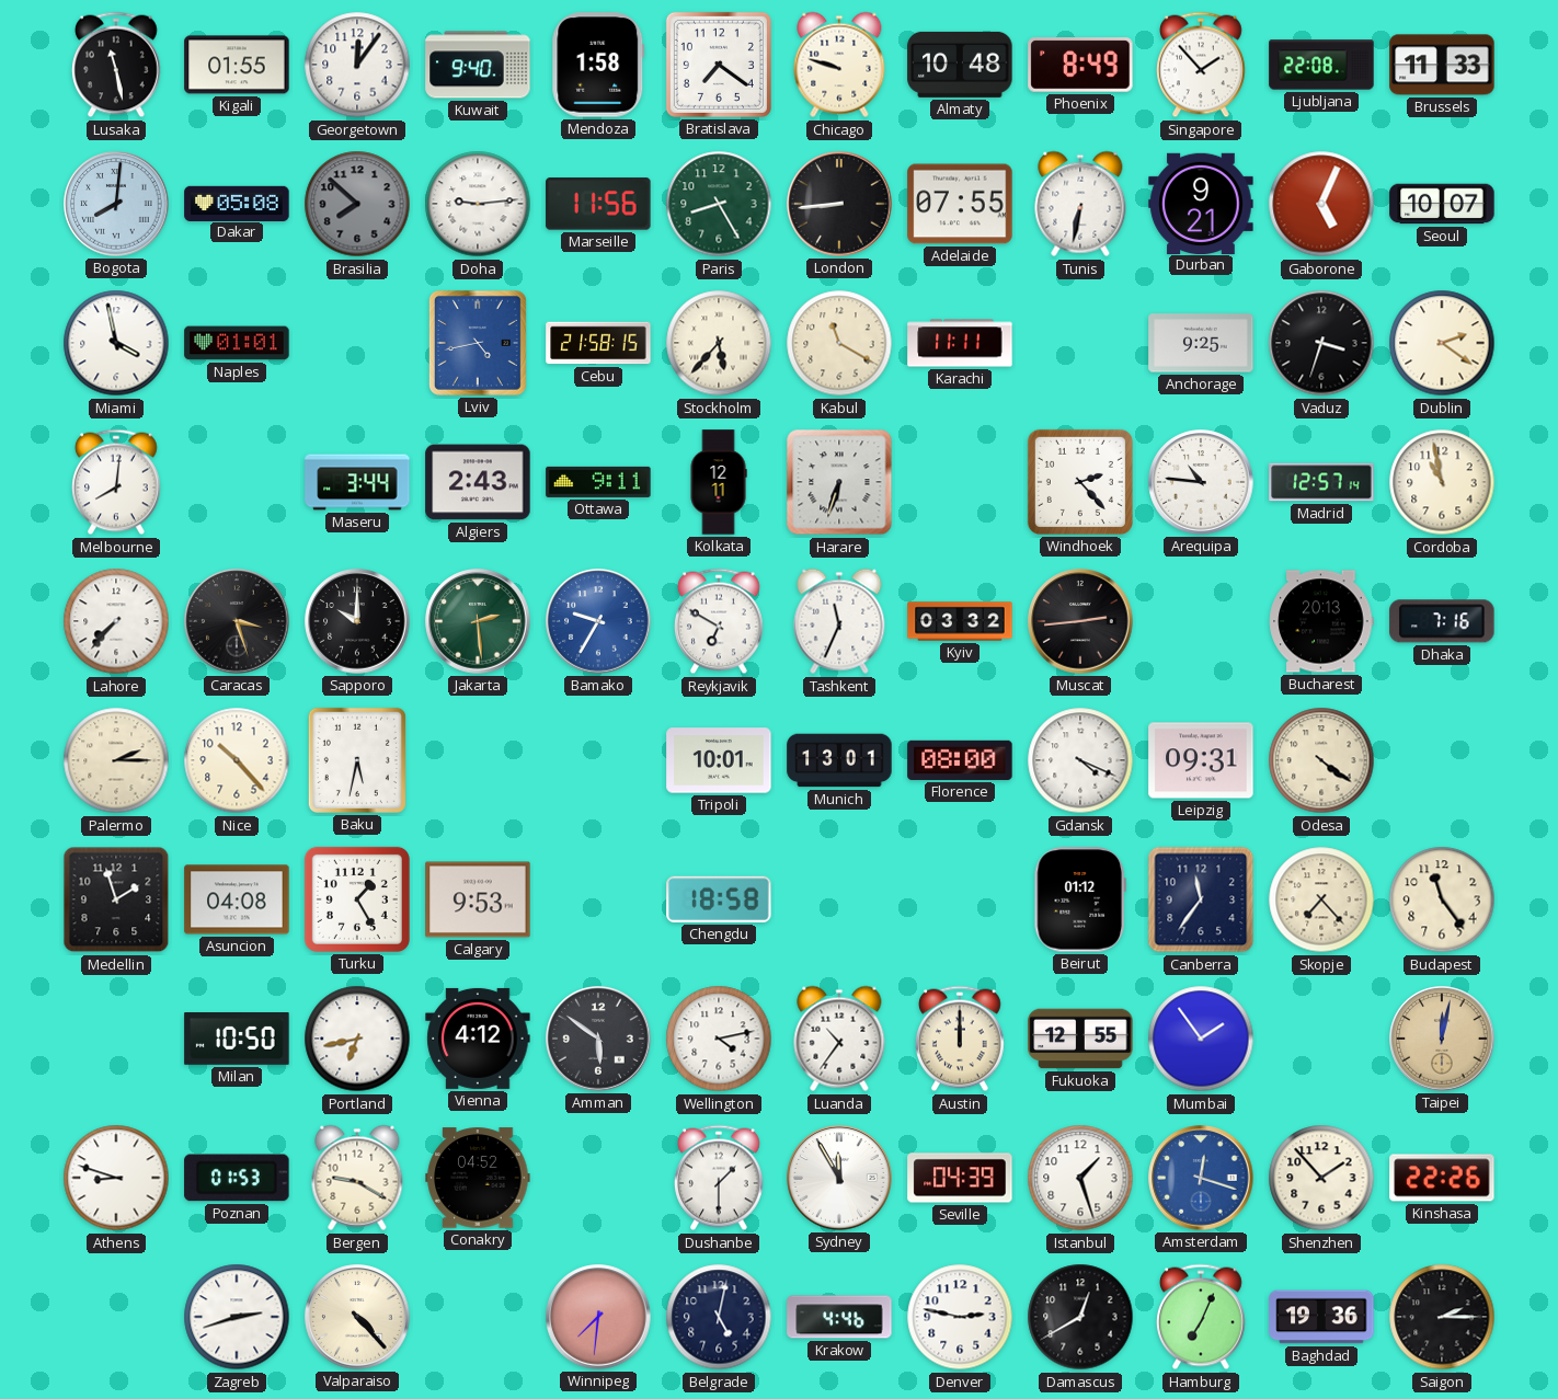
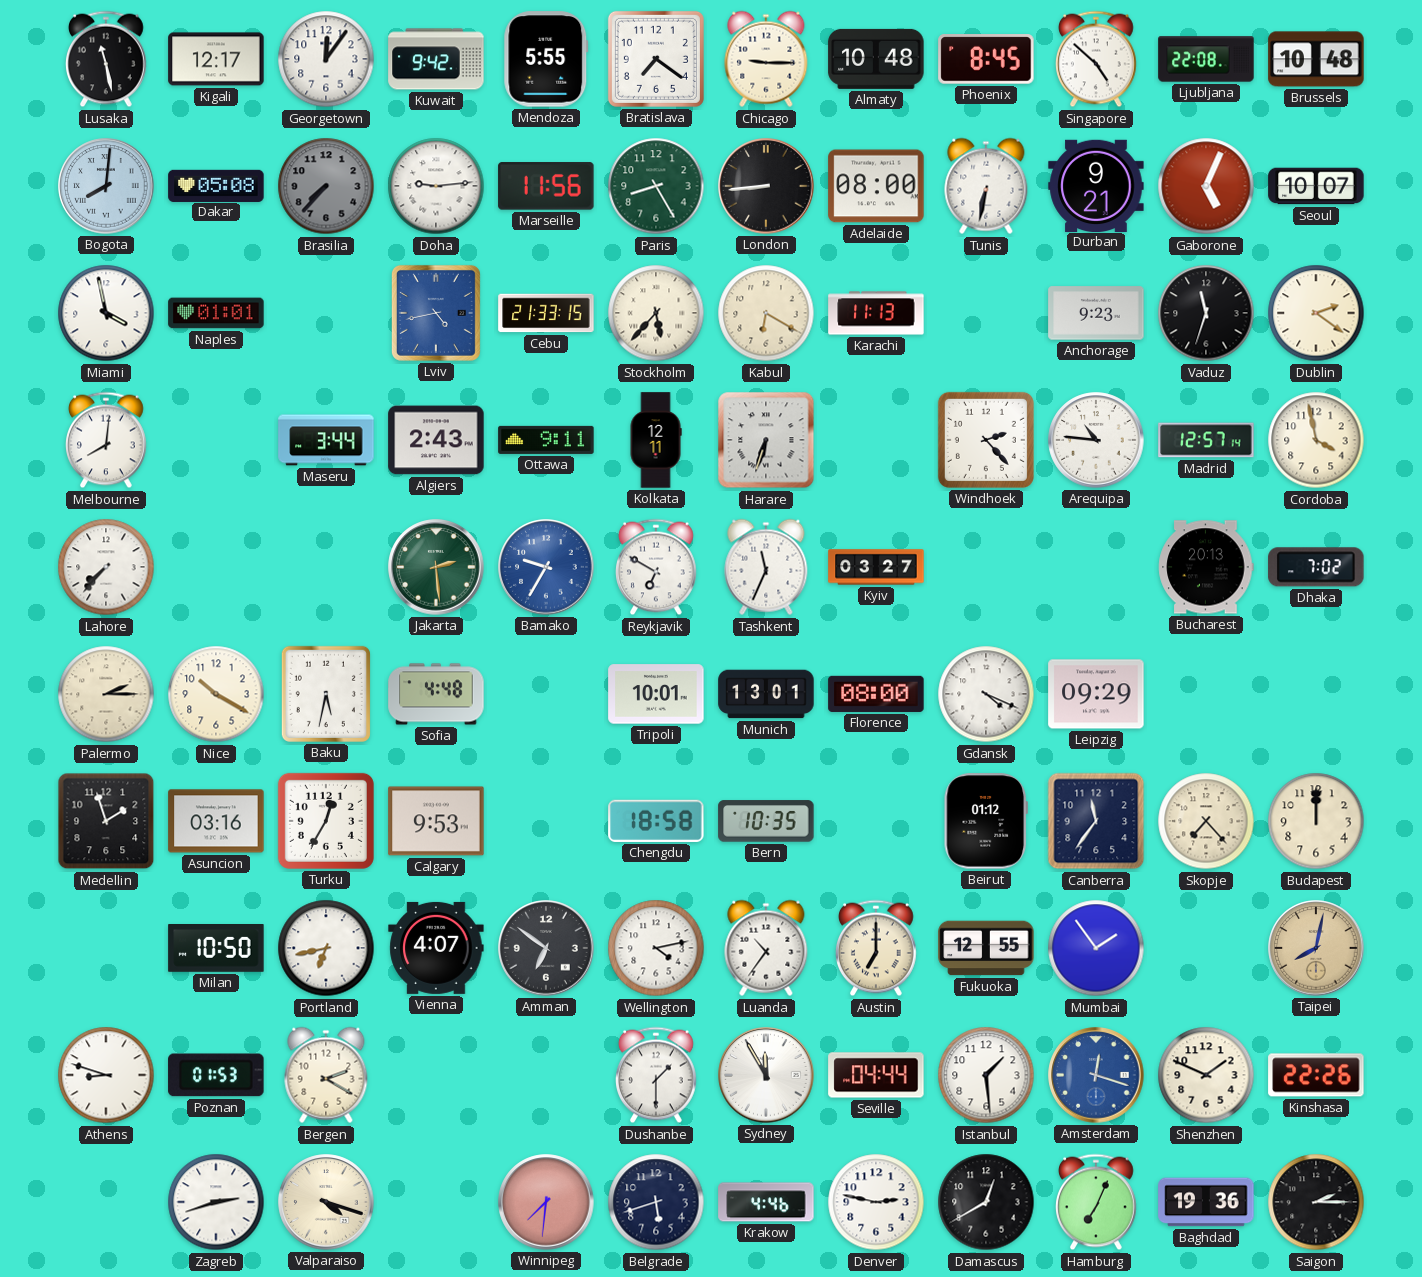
Kigali: 01:55 -> 12:17
Kuwait: 9:40 -> 9:42
Mendoza: 1:58 -> 5:55
Chicago: 9:48 -> 9:15
Phoenix: 8:49 -> 8:45
Singapore: 1:53 -> 4:52
Brussels: 11:33 -> 10:48
Brasilia: 7:52 -> 7:37
Adelaide: 07:55 -> 08:00
Cebu: 21:58 -> 21:33
Kabul: 11:20 -> 6:20
Karachi: 11:11 -> 11:13
Anchorage: 9:25 -> 9:23
Vaduz: 3:33 -> 11:33
Cordoba: 10:58 -> 3:58
Caracas: 3:27 -> none
Sapporo: 10:00 -> none
Kyiv: 03:32 -> 03:27
Muscat: 2:44 -> none
Dhaka: 7:16 -> 7:02
Nice: 10:23 -> 10:20
Sofia: none -> 4:48
Leipzig: 09:31 -> 09:29
Odesa: 4:21 -> none
Asuncion: 04:08 -> 03:16
Turku: 1:25 -> 12:35
Bern: none -> 10:35
Budapest: 11:24 -> 12:00
Vienna: 4:12 -> 4:07
Amman: 5:51 -> 6:51
Austin: 12:00 -> 7:00
Taipei: 12:02 -> 8:02
Bergen: 9:20 -> 2:20
Conakry: 04:52 -> none
Seville: 04:39 -> 04:44
Istanbul: 1:27 -> 1:29
Shenzhen: 1:53 -> 1:49
Valparaiso: 4:23 -> 4:18
Belgrade: 5:02 -> 5:42
